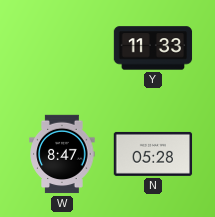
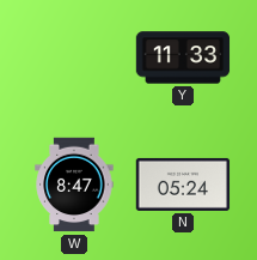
N: 05:28 -> 05:24
